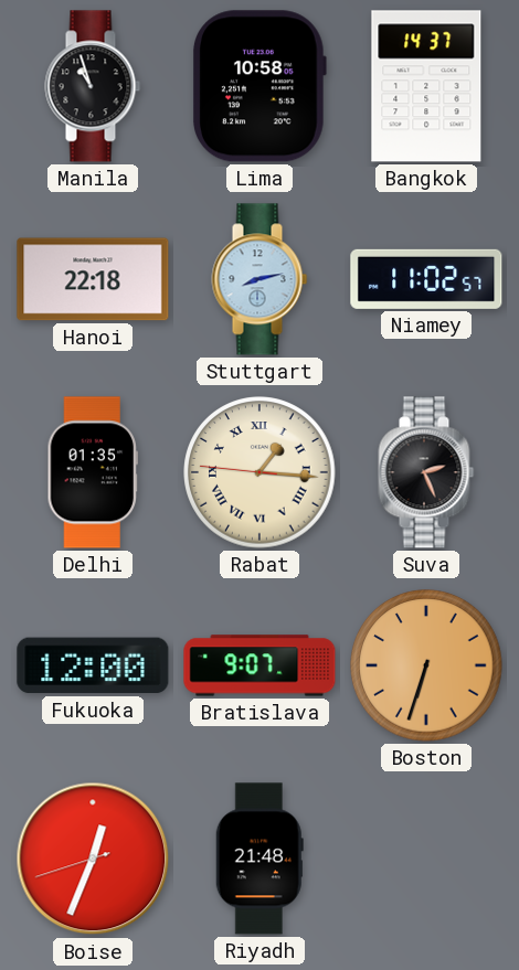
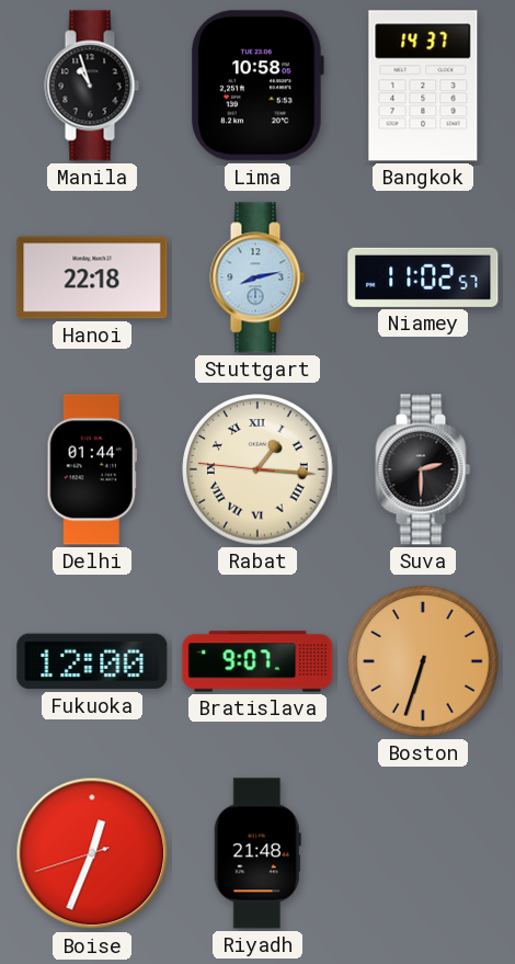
Delhi: 01:35 -> 01:44
Suva: 2:26 -> 2:30
